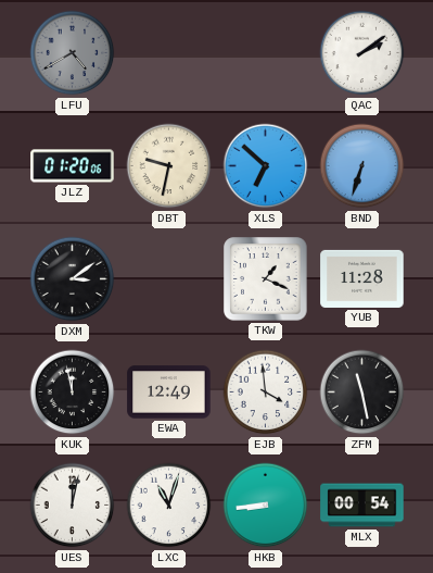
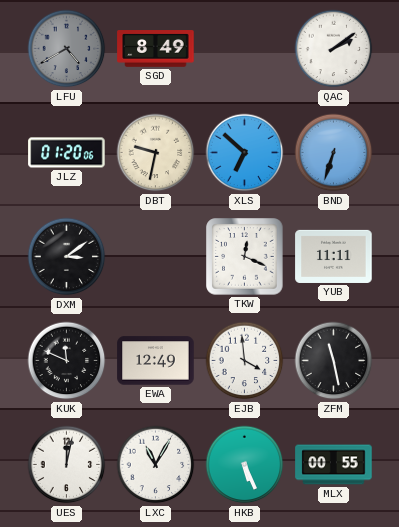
SGD: none -> 8:49
TKW: 1:19 -> 12:19
YUB: 11:28 -> 11:11
KUK: 11:58 -> 11:49
LXC: 11:03 -> 11:05
HKB: 8:44 -> 5:26
MLX: 00:54 -> 00:55
